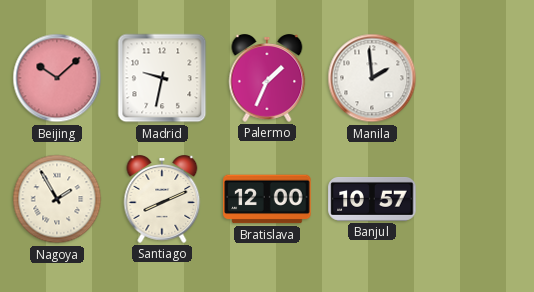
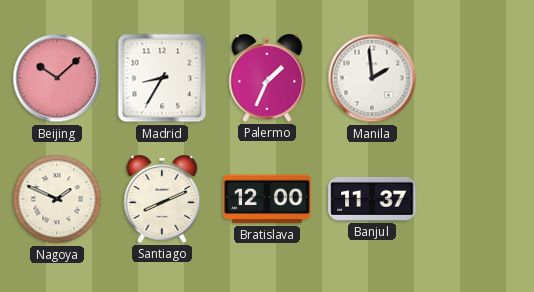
Madrid: 9:32 -> 8:35
Nagoya: 1:55 -> 1:49
Banjul: 10:57 -> 11:37
